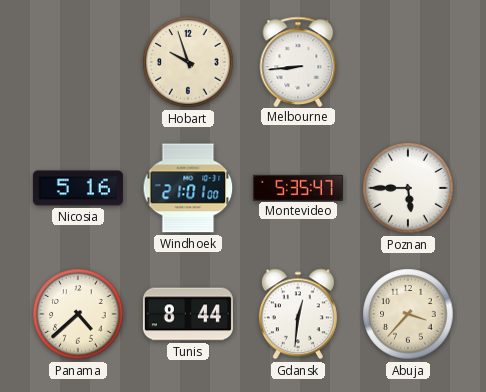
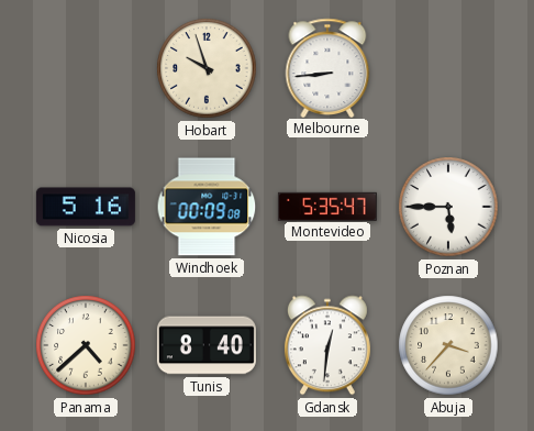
Windhoek: 21:01 -> 00:09
Tunis: 8:44 -> 8:40
